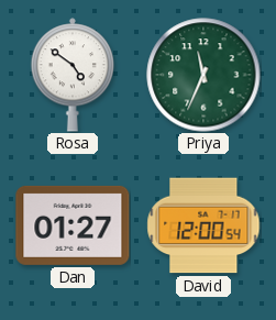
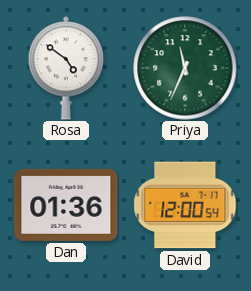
Dan: 01:27 -> 01:36
